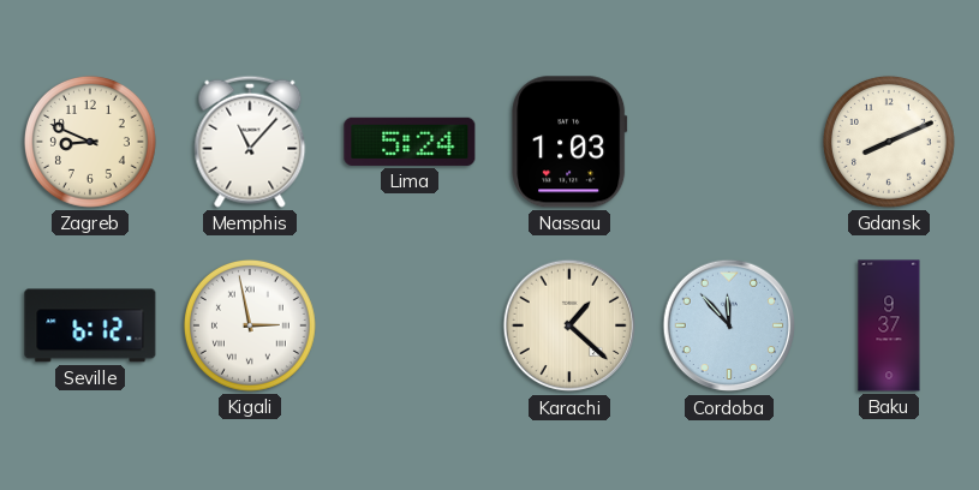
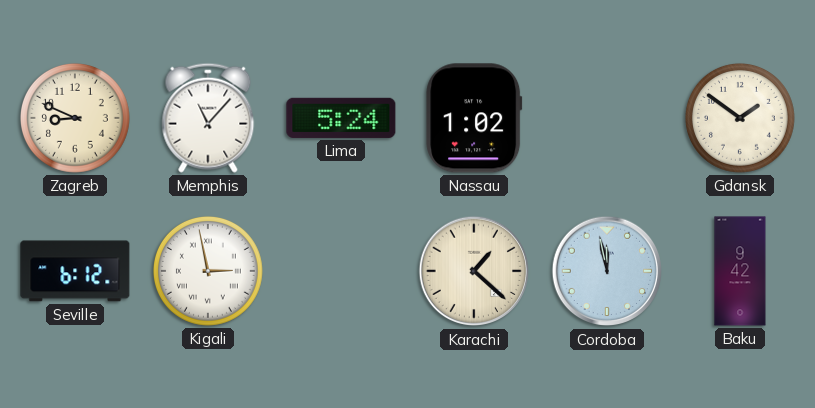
Nassau: 1:03 -> 1:02
Gdansk: 8:11 -> 1:51
Cordoba: 11:53 -> 11:58
Baku: 9:37 -> 9:42
